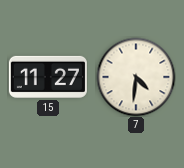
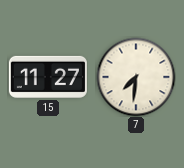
7: 4:31 -> 7:31
